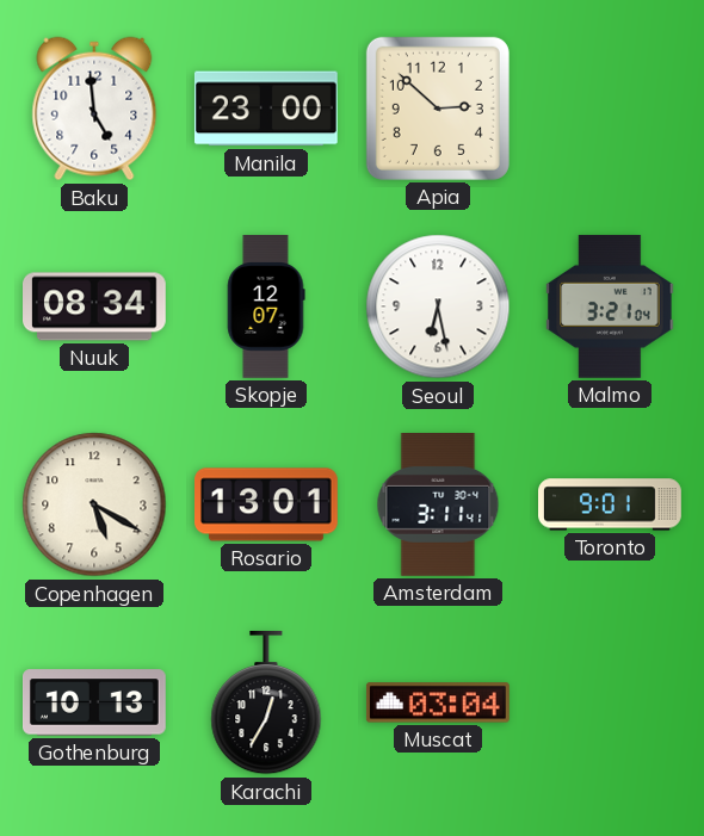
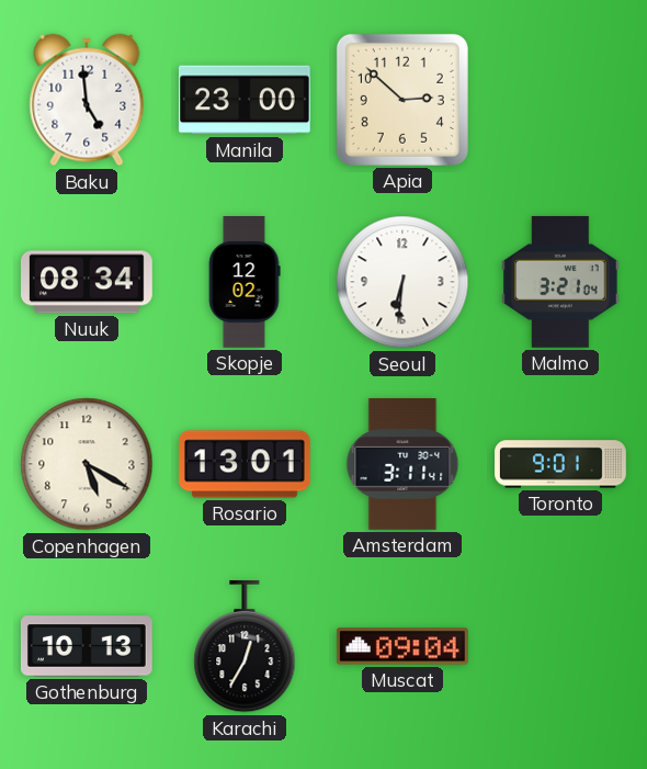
Skopje: 12:07 -> 12:02
Seoul: 6:28 -> 6:31
Muscat: 03:04 -> 09:04
